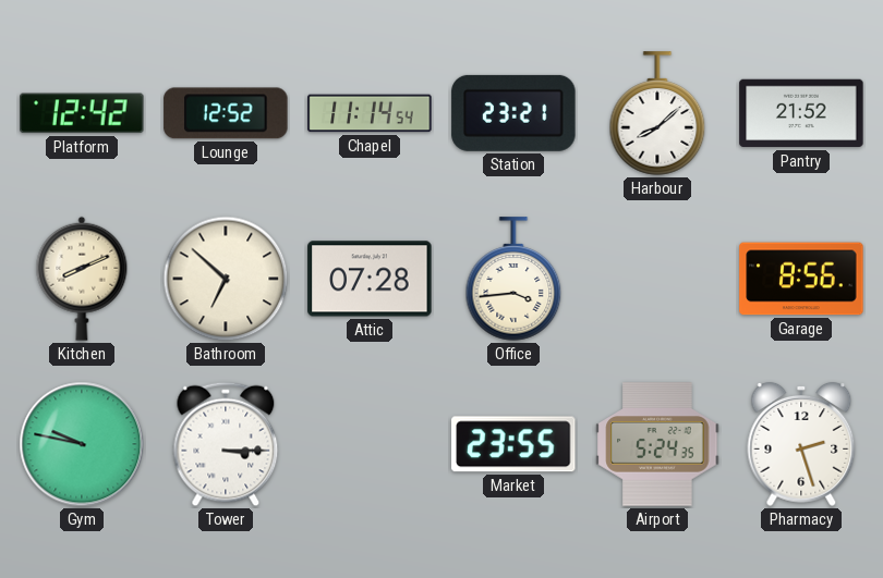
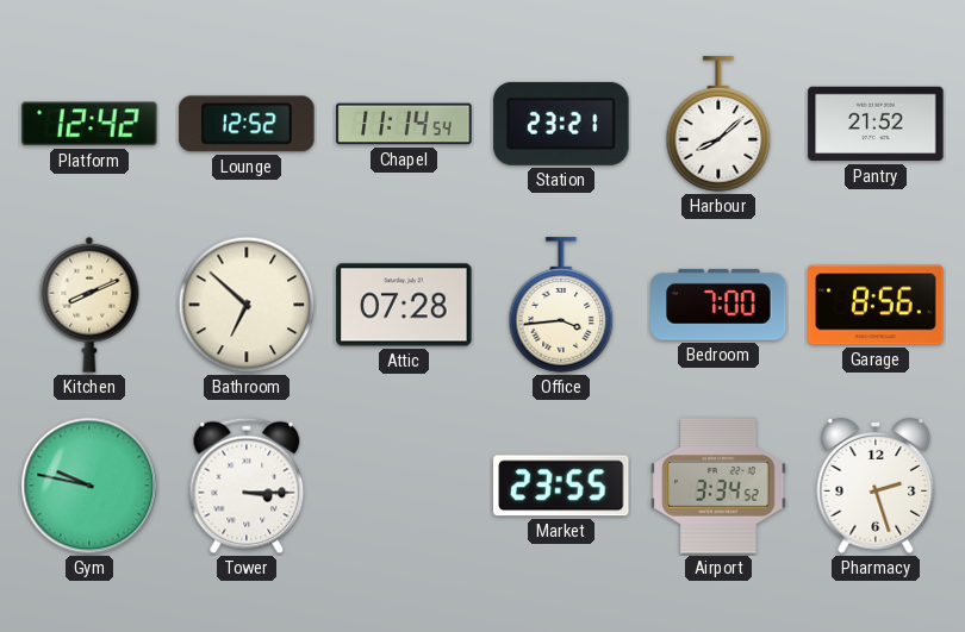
Bedroom: none -> 7:00
Airport: 5:24 -> 3:34
